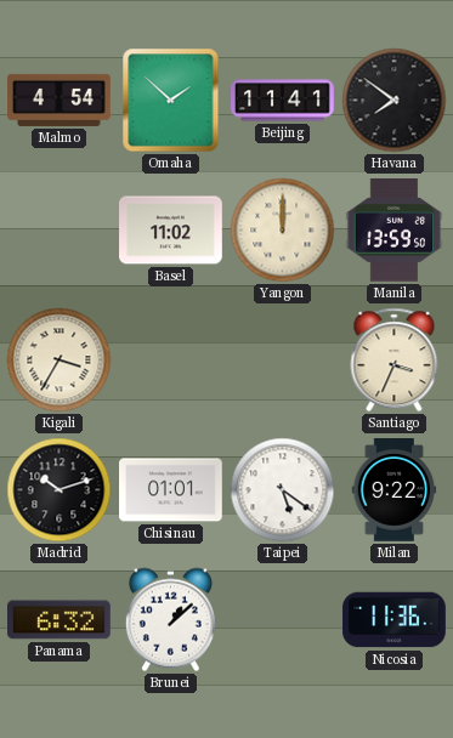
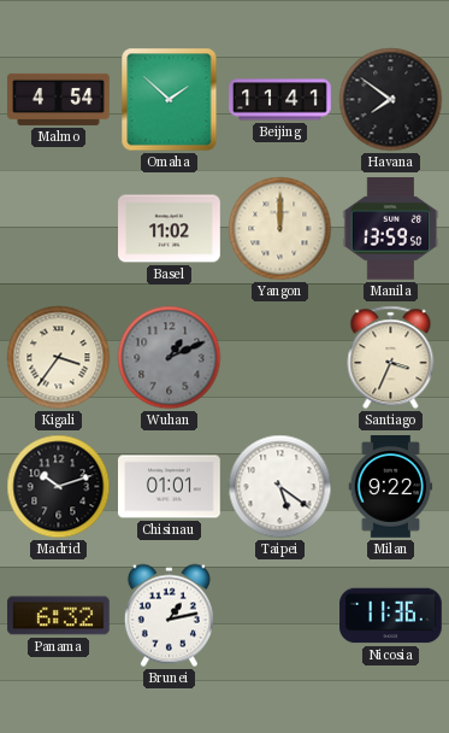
Kigali: 3:35 -> 3:36
Wuhan: none -> 1:11
Brunei: 1:08 -> 1:13
